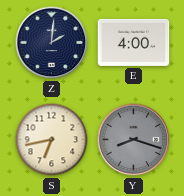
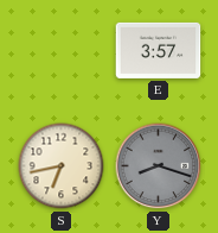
Z: 2:01 -> none
E: 4:00 -> 3:57
